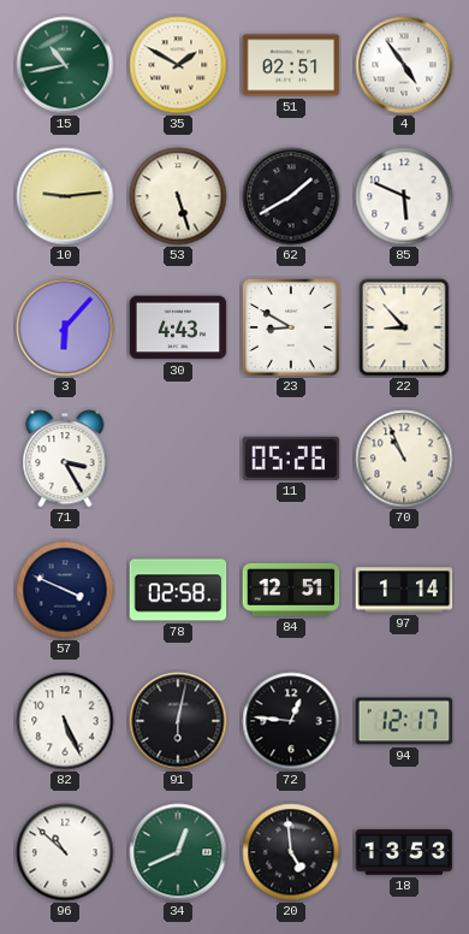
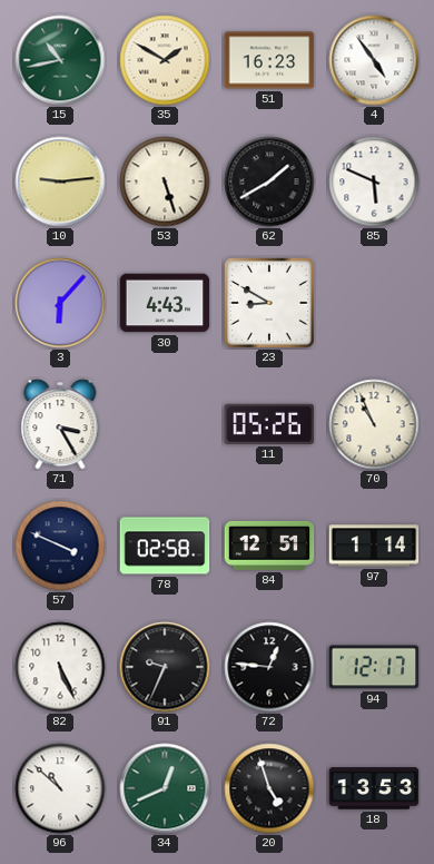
51: 02:51 -> 16:23
22: 8:53 -> none
91: 6:02 -> 9:34
20: 4:59 -> 4:57
